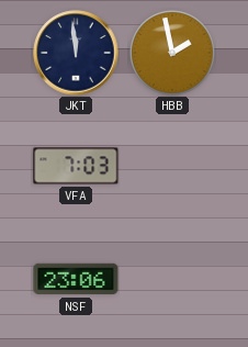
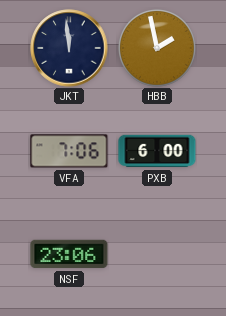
VFA: 7:03 -> 7:06
PXB: none -> 6:00
